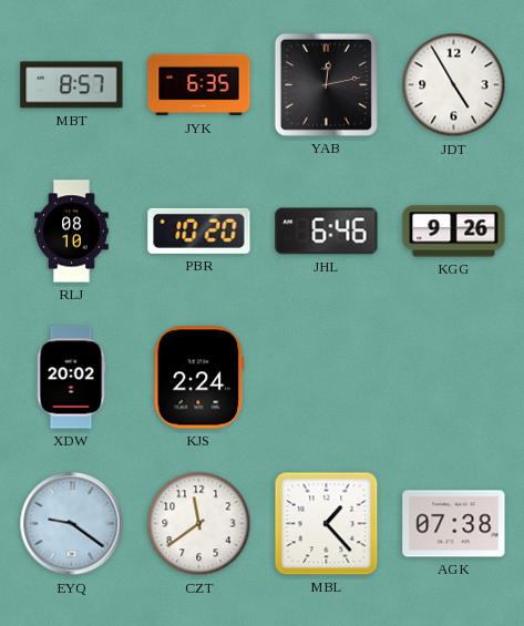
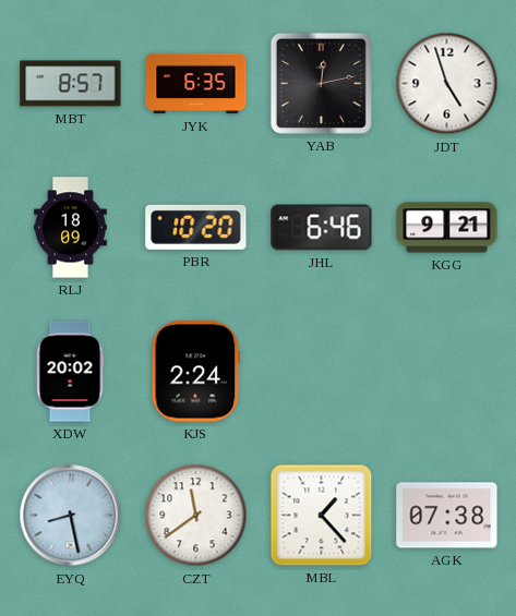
JDT: 4:55 -> 4:57
RLJ: 08:10 -> 18:09
KGG: 9:26 -> 9:21
EYQ: 9:21 -> 8:28
